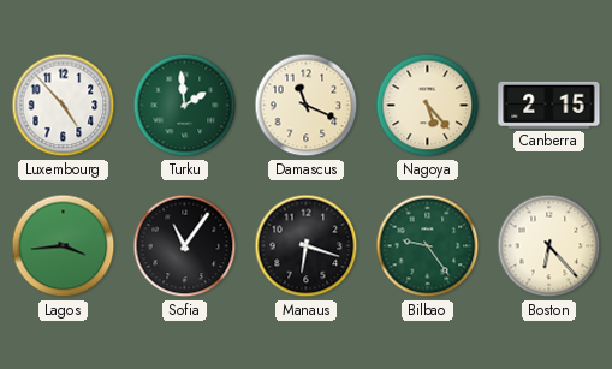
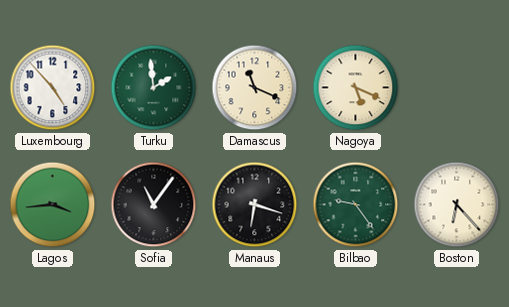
Nagoya: 5:23 -> 5:19
Canberra: 2:15 -> none
